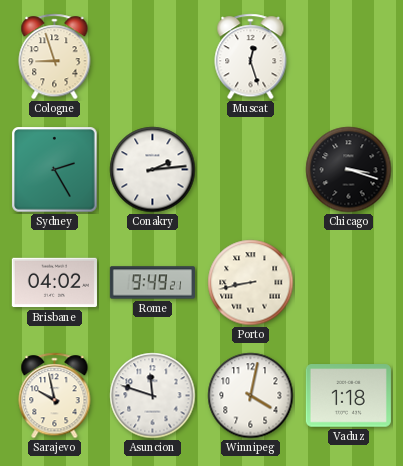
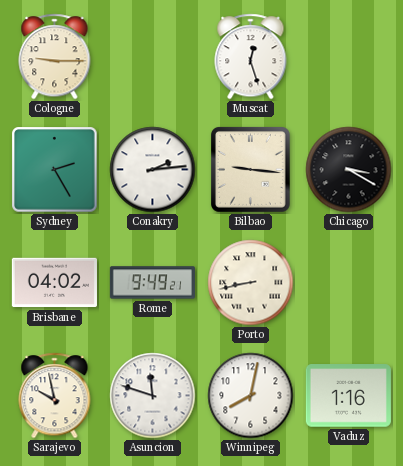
Cologne: 8:57 -> 9:15
Bilbao: none -> 9:16
Chicago: 3:18 -> 3:20
Winnipeg: 4:02 -> 8:02
Vaduz: 1:18 -> 1:16
